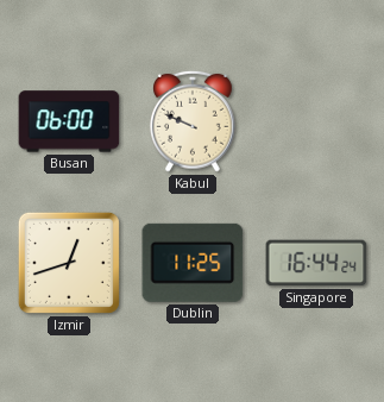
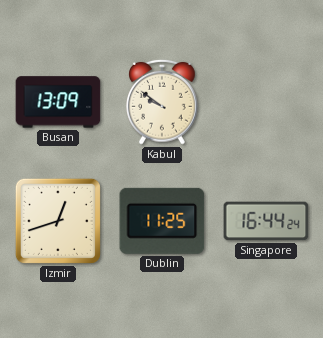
Busan: 06:00 -> 13:09
Kabul: 9:49 -> 9:51
